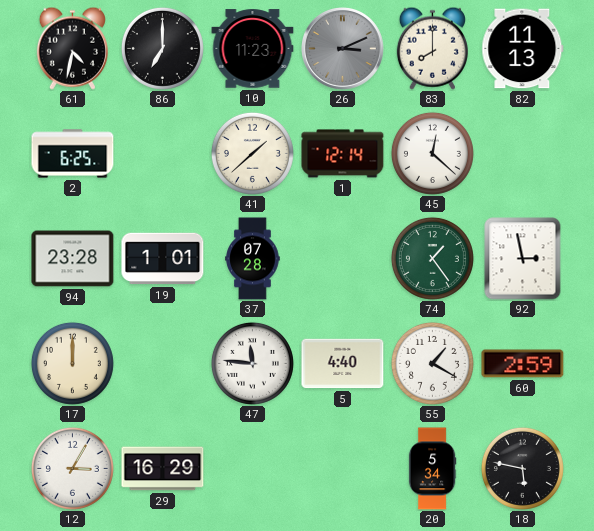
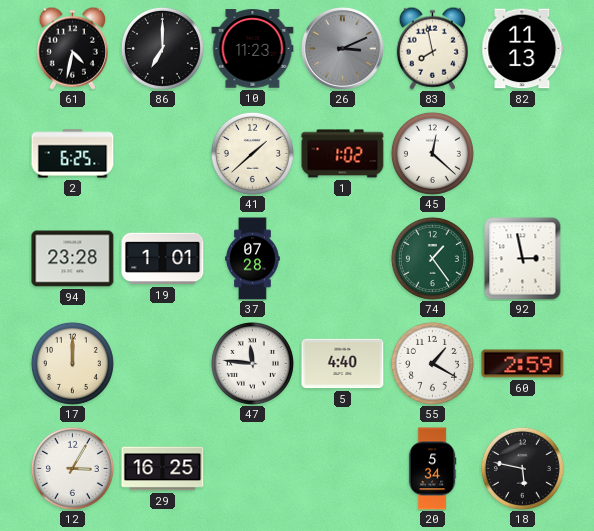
83: 8:00 -> 7:58
1: 12:14 -> 1:02
29: 16:29 -> 16:25
